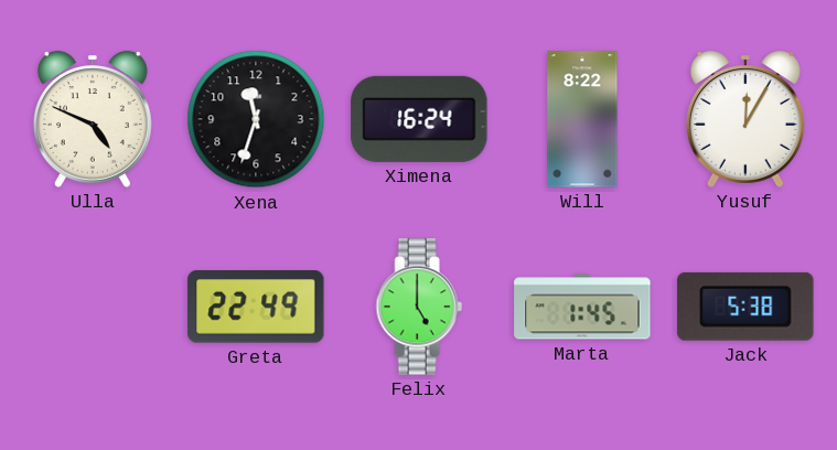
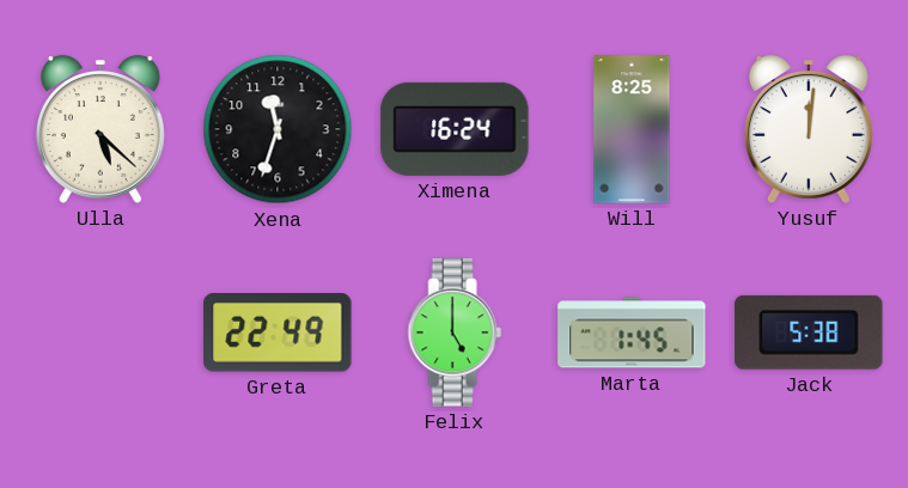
Ulla: 4:49 -> 5:22
Will: 8:22 -> 8:25
Yusuf: 12:05 -> 12:01
